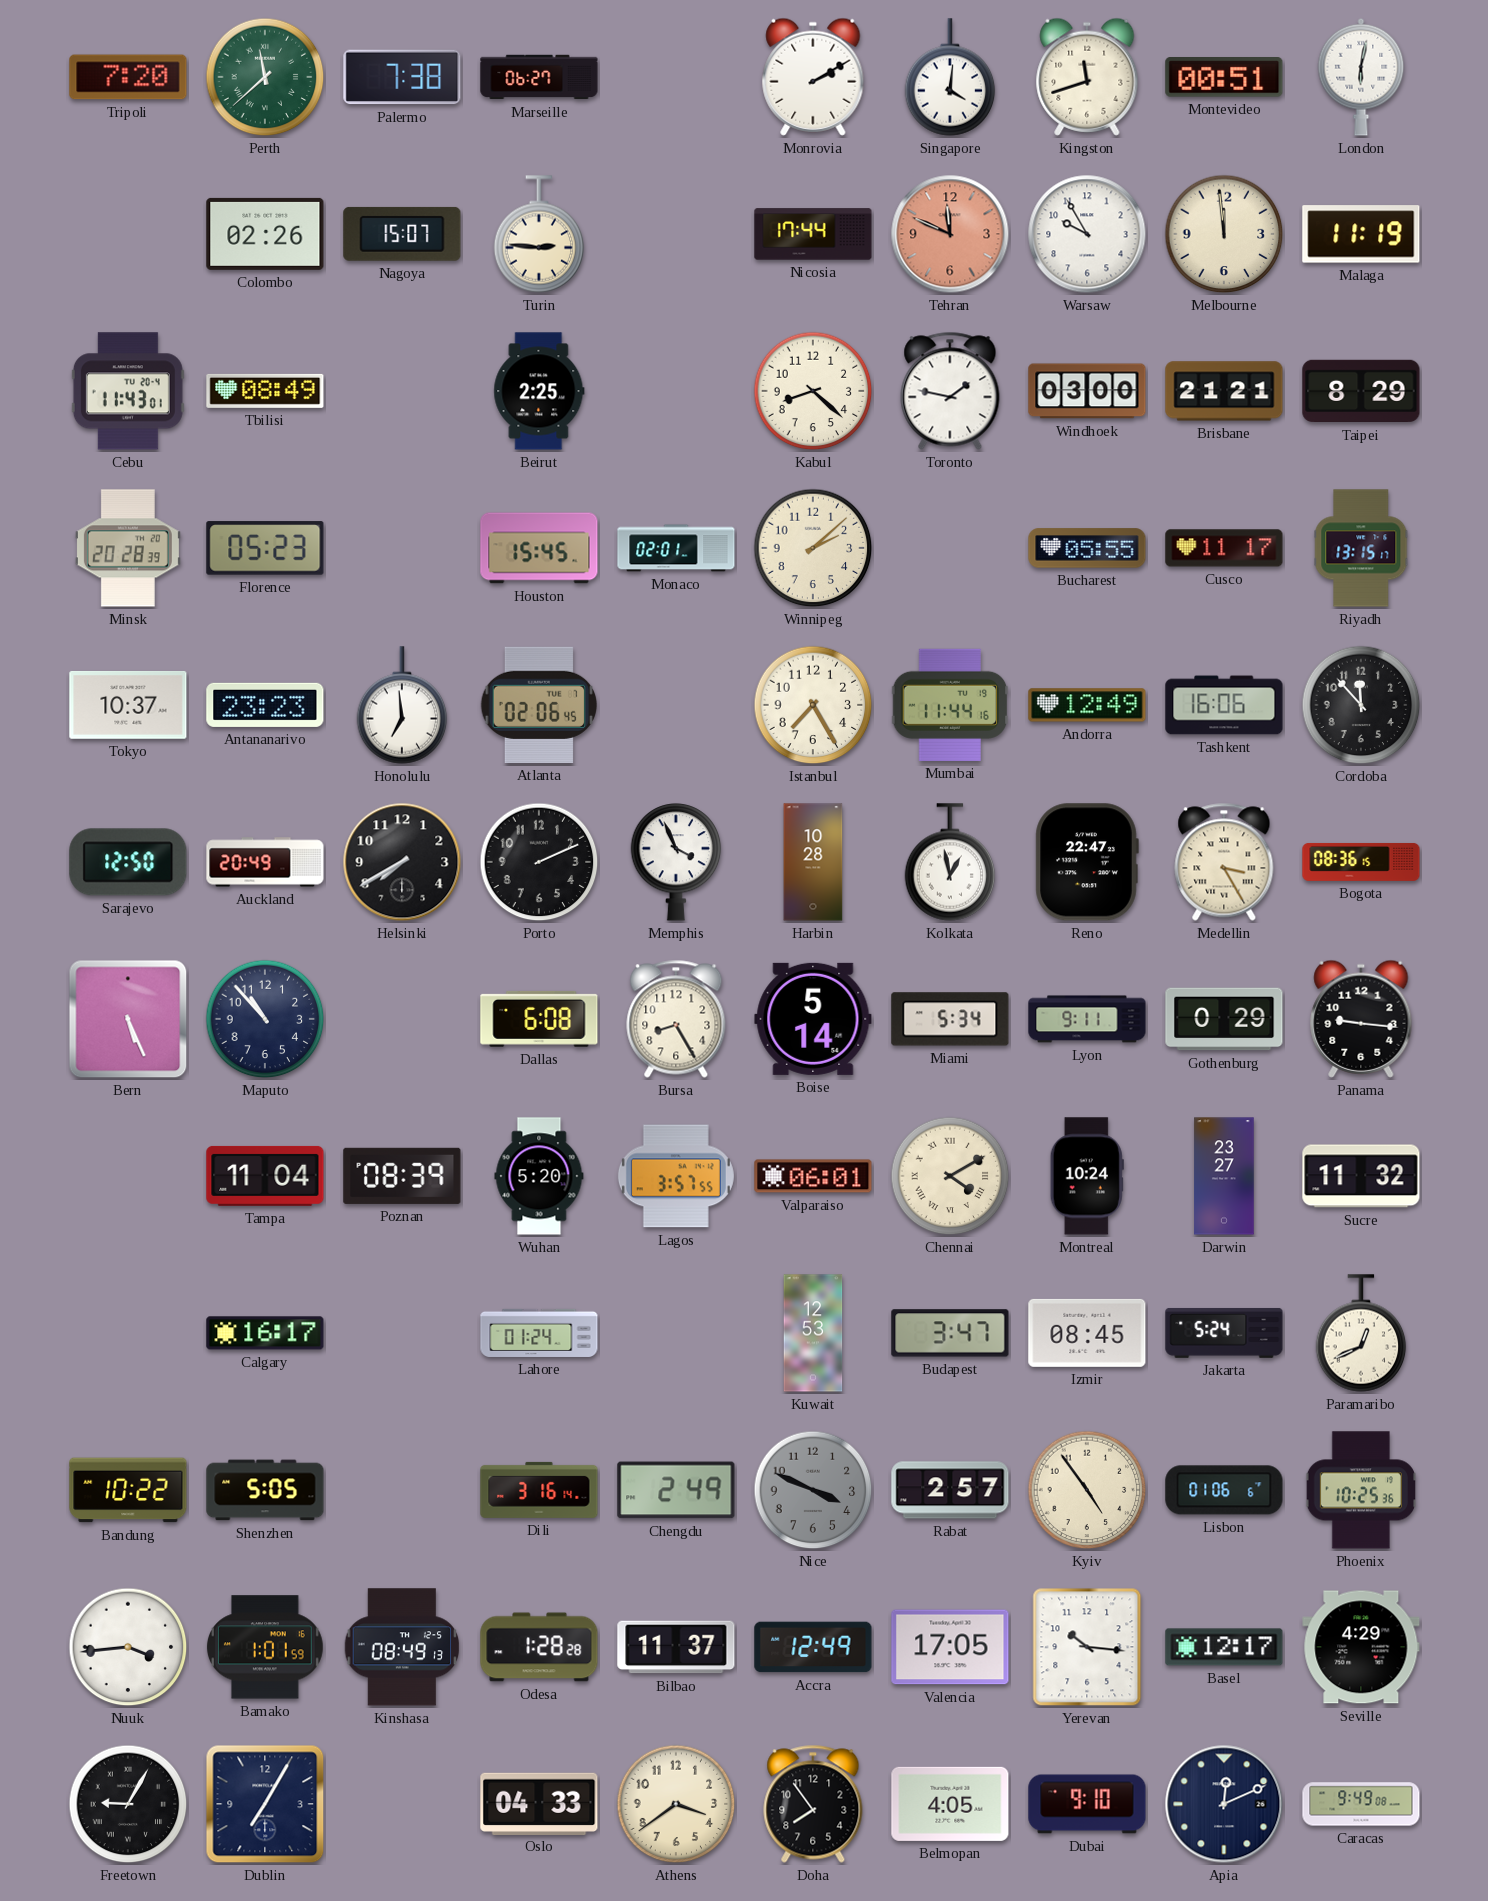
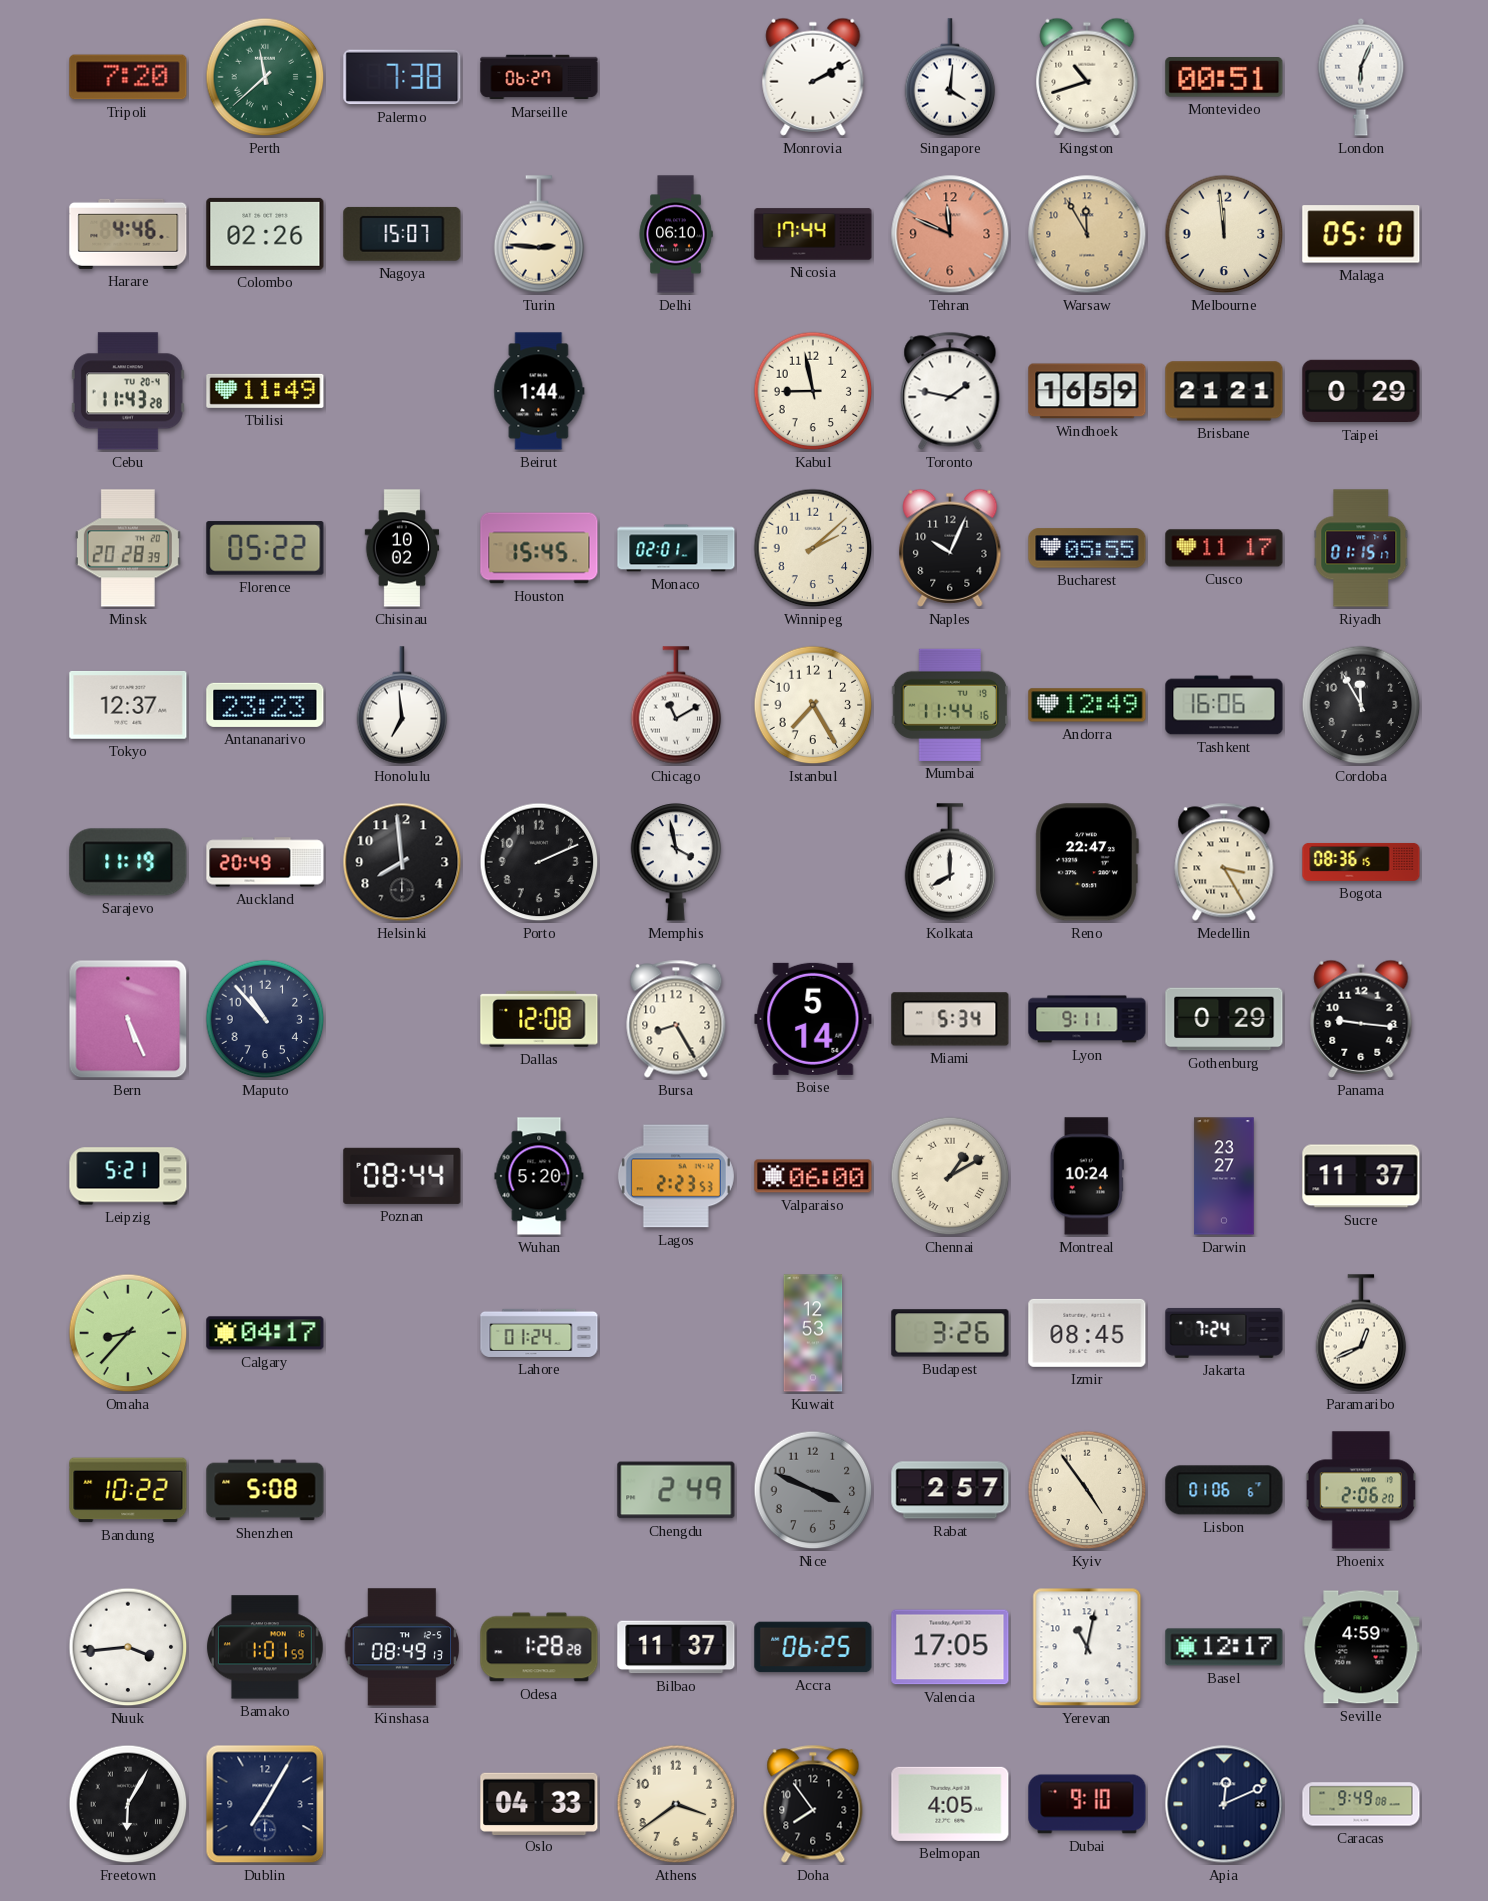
Kingston: 11:42 -> 10:42
London: 6:02 -> 6:04
Harare: none -> 4:46
Delhi: none -> 06:10
Warsaw: 9:55 -> 11:55
Warsaw dial: white -> champagne
Malaga: 11:19 -> 05:10
Cebu: 11:43:01 -> 11:43:28
Tbilisi: 08:49 -> 11:49
Beirut: 2:25 -> 1:44
Kabul: 8:22 -> 8:58
Windhoek: 03:00 -> 16:59
Taipei: 8:29 -> 0:29
Florence: 05:23 -> 05:22
Chisinau: none -> 10:02
Naples: none -> 10:04
Riyadh: 13:15 -> 01:15
Tokyo: 10:37 -> 12:37
Atlanta: 02:06 -> none
Chicago: none -> 11:10
Cordoba: 11:53 -> 11:55
Sarajevo: 12:50 -> 11:19
Helsinki: 7:40 -> 7:59
Memphis: 3:56 -> 3:58
Harbin: 10:28 -> none
Kolkata: 12:58 -> 8:00
Dallas: 6:08 -> 12:08
Leipzig: none -> 5:21
Tampa: 11:04 -> none
Poznan: 08:39 -> 08:44
Lagos: 3:57 -> 2:23
Valparaiso: 06:01 -> 06:00
Chennai: 4:10 -> 1:10
Sucre: 11:32 -> 11:37
Omaha: none -> 8:37
Calgary: 16:17 -> 04:17
Budapest: 3:47 -> 3:26
Jakarta: 5:24 -> 7:24
Shenzhen: 5:05 -> 5:08
Dili: 3:16 -> none
Phoenix: 10:25 -> 2:06
Accra: 12:49 -> 06:25
Yerevan: 10:16 -> 11:02
Seville: 4:29 -> 4:59
Freetown: 9:05 -> 6:05
